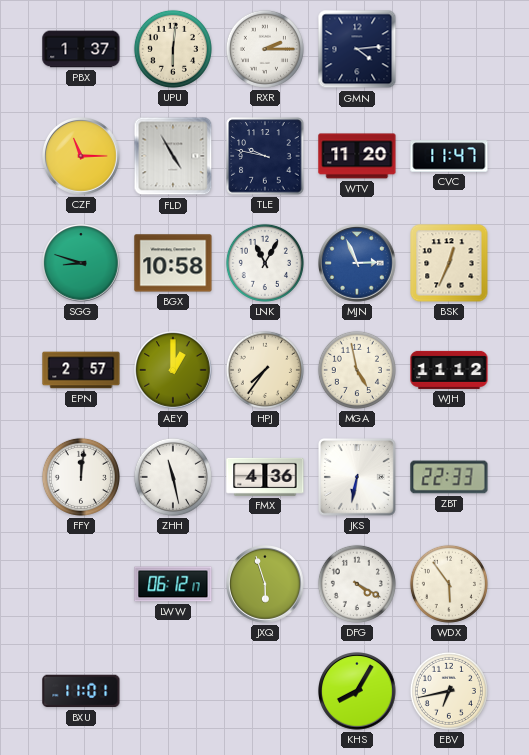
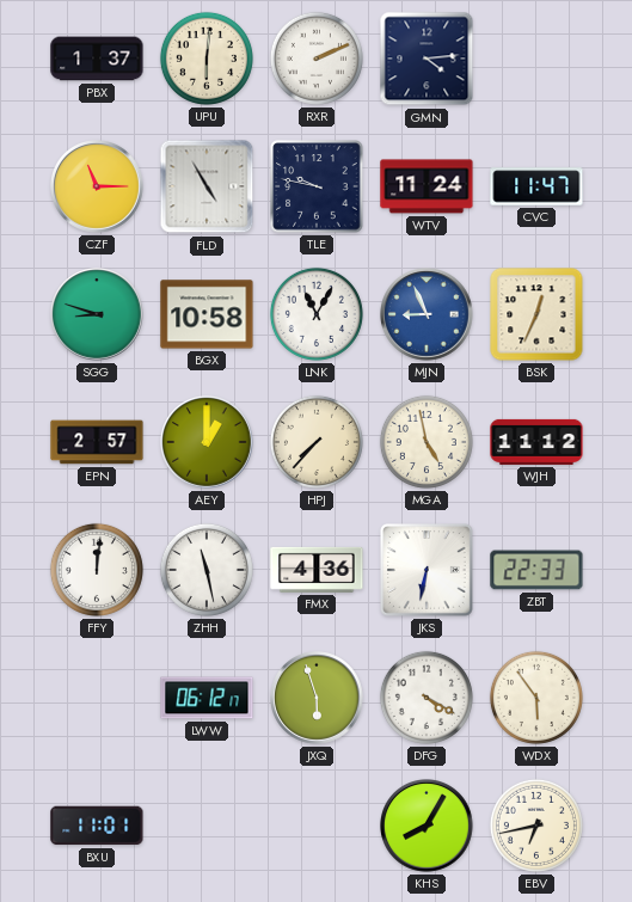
RXR: 2:15 -> 2:11
WTV: 11:20 -> 11:24
MJN: 2:56 -> 8:56
HPJ: 7:36 -> 7:37
